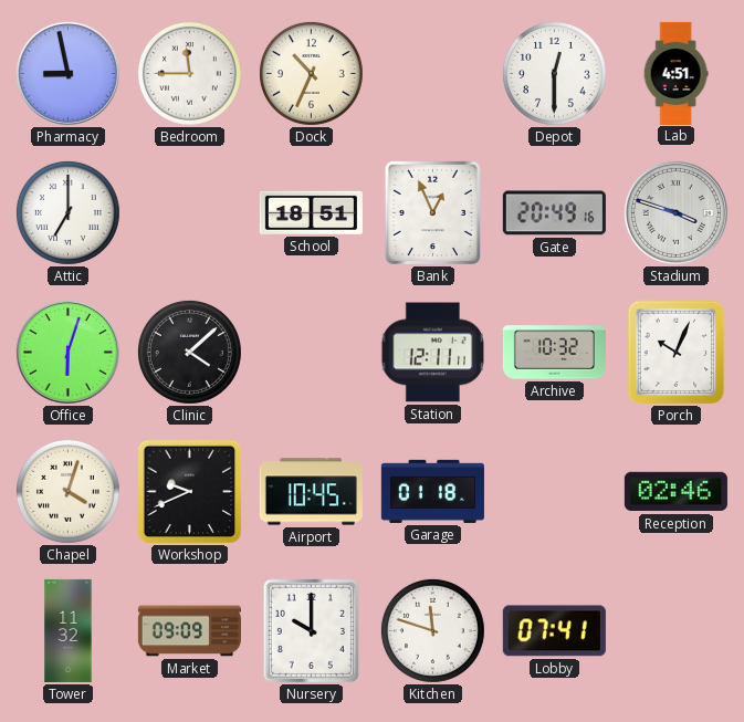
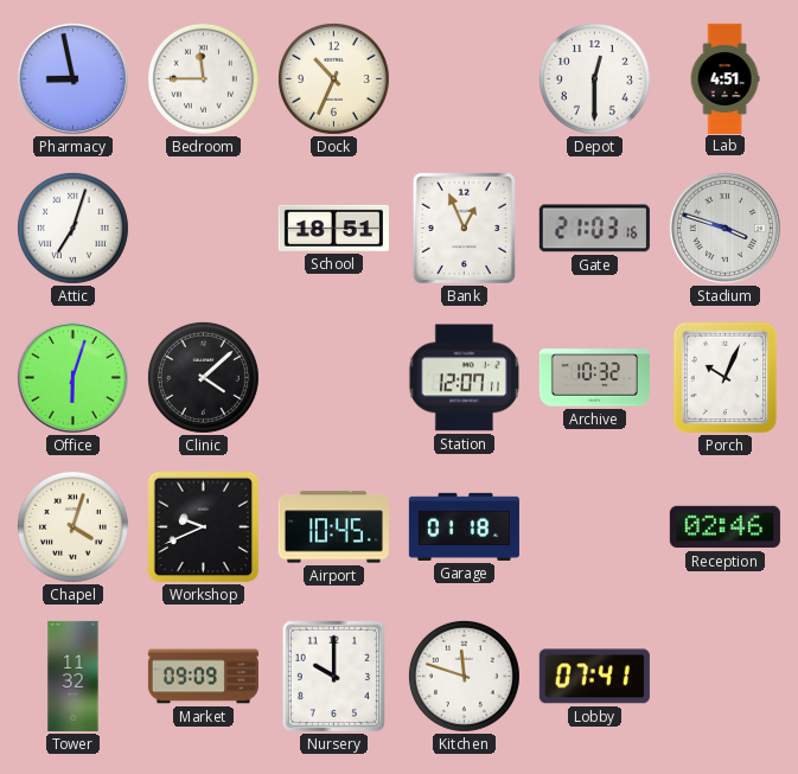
Attic: 7:00 -> 7:03
Gate: 20:49 -> 21:03
Station: 12:11 -> 12:07
